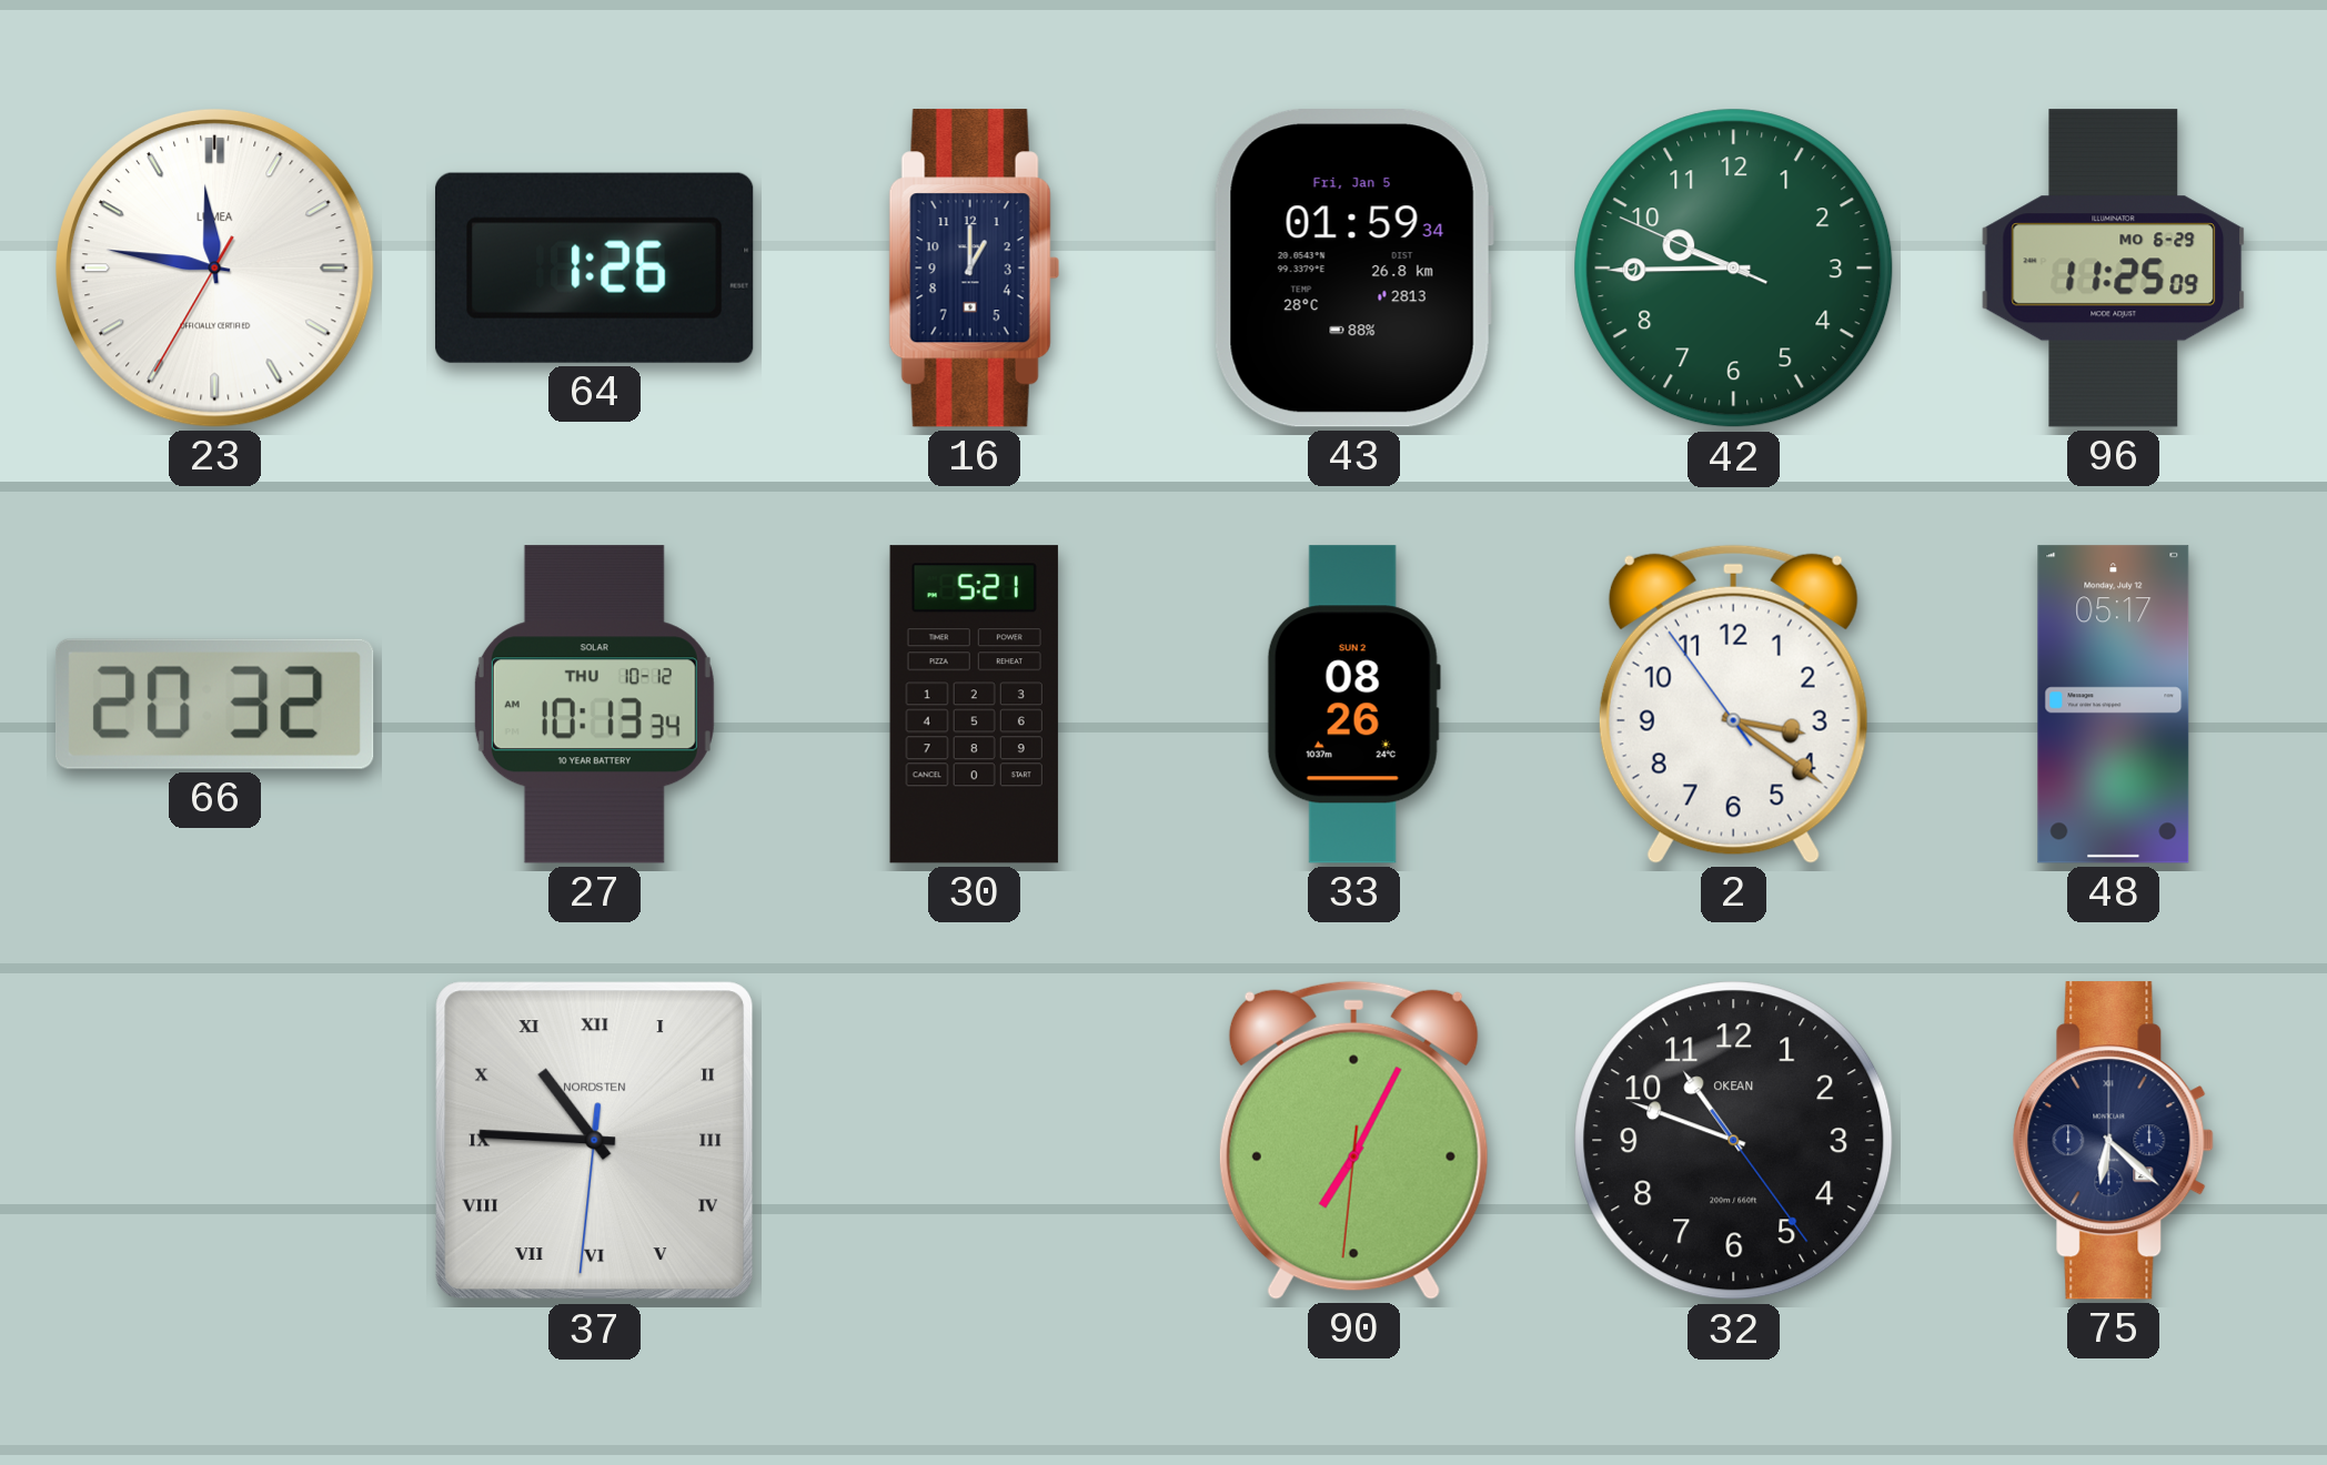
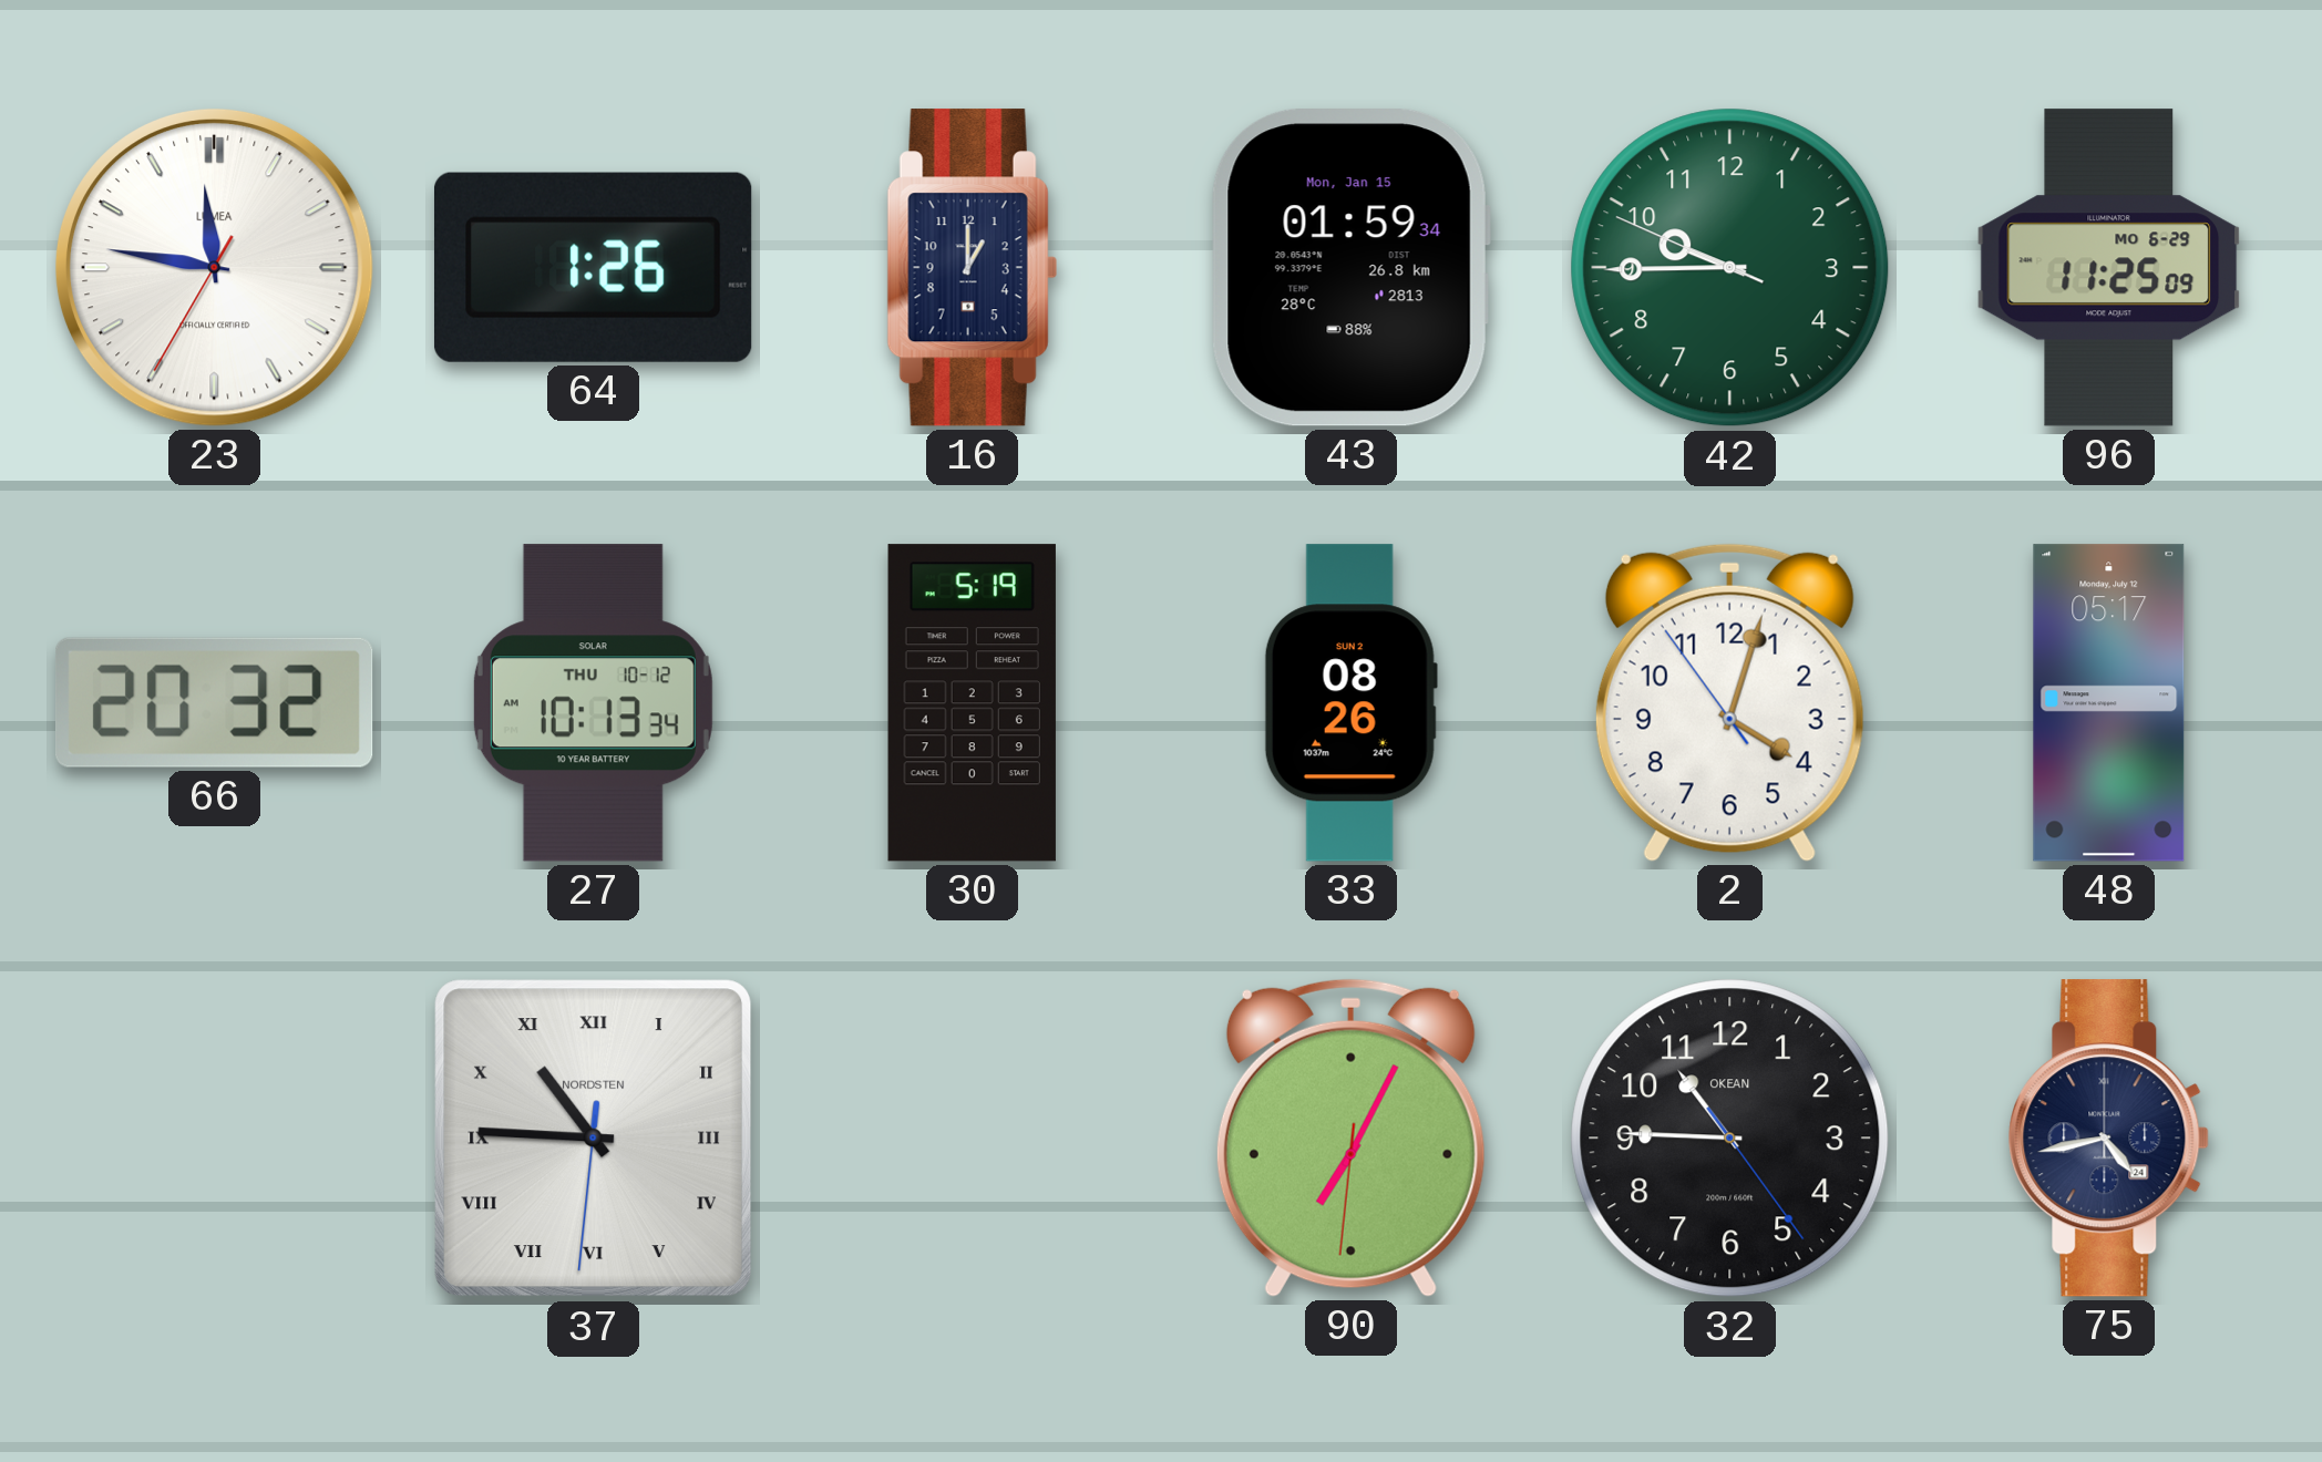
43 date: Fri, Jan 5 -> Mon, Jan 15
30: 5:21 -> 5:19
2: 3:20 -> 4:02
32: 10:48 -> 10:45
75: 6:22 -> 4:43
